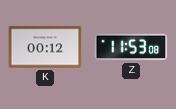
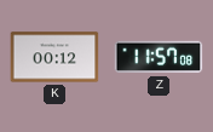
Z: 11:53 -> 11:57
